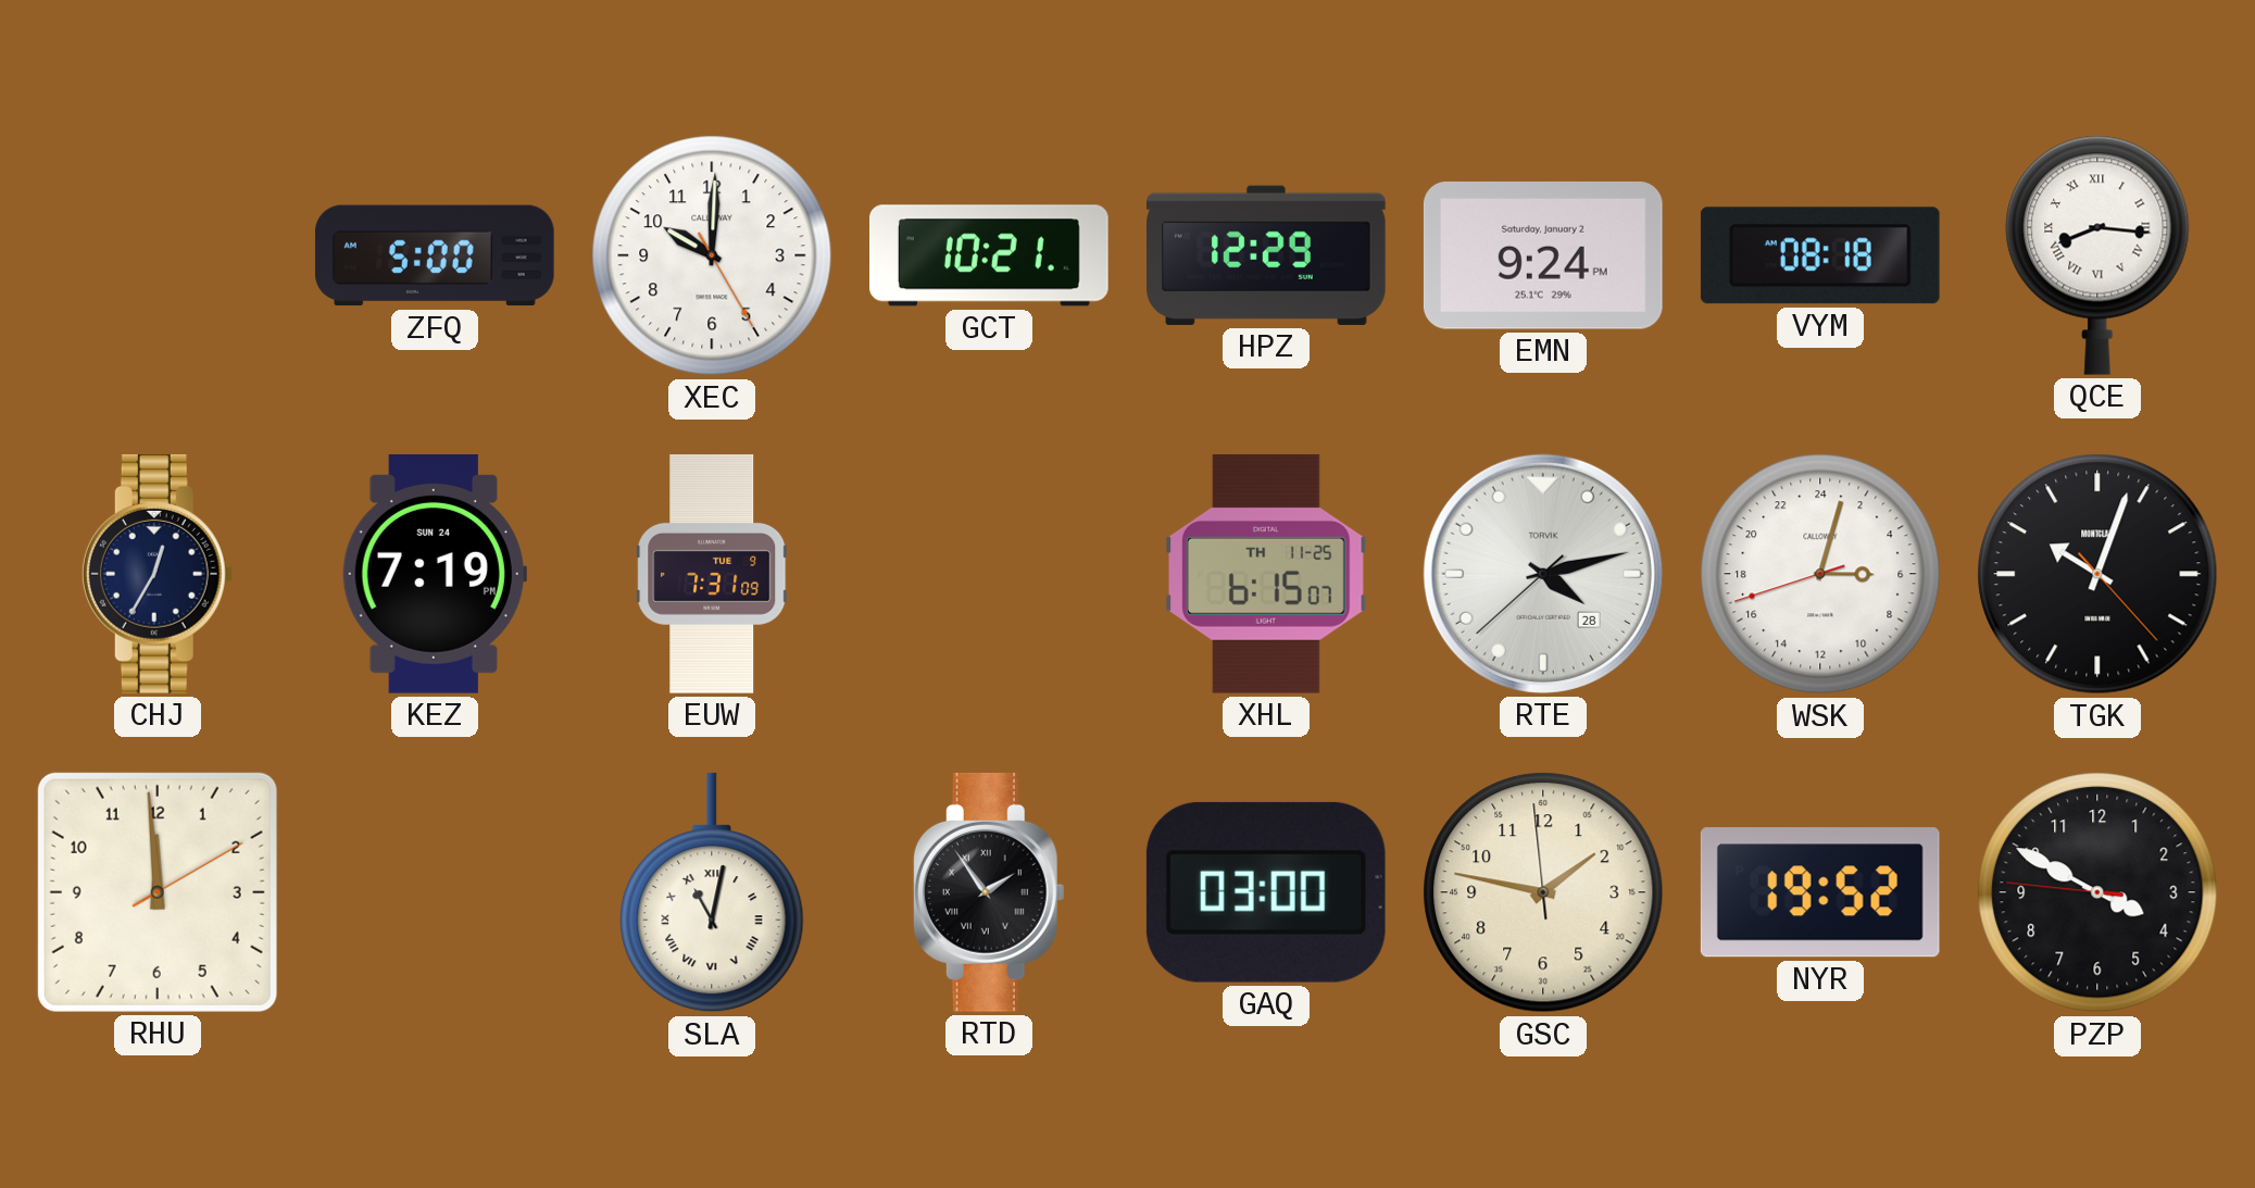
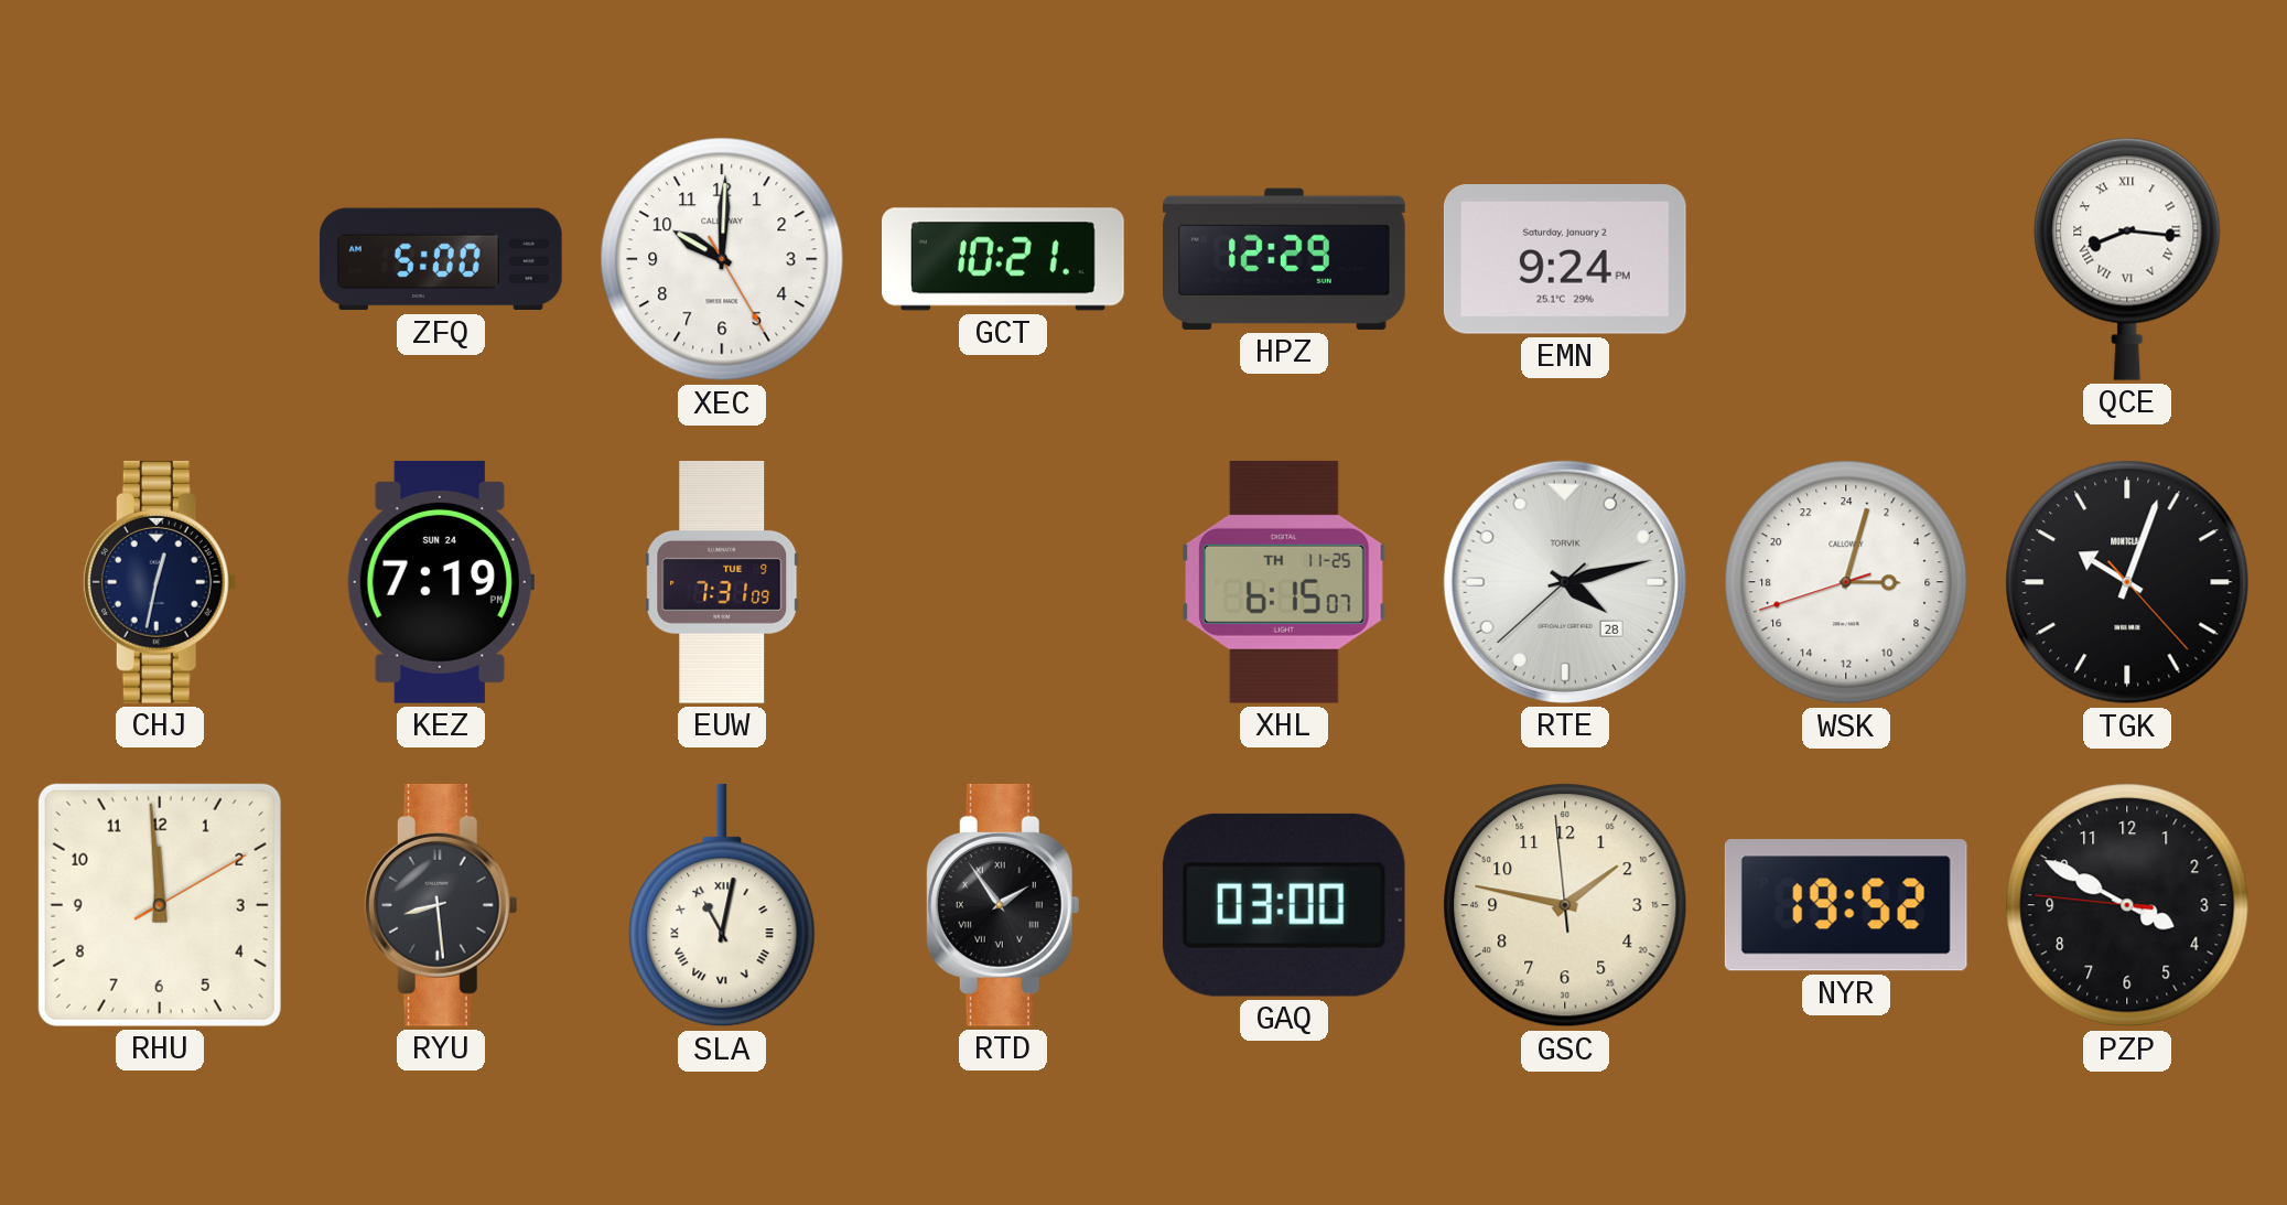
VYM: 08:18 -> none
CHJ: 12:35 -> 12:32
RYU: none -> 8:29
